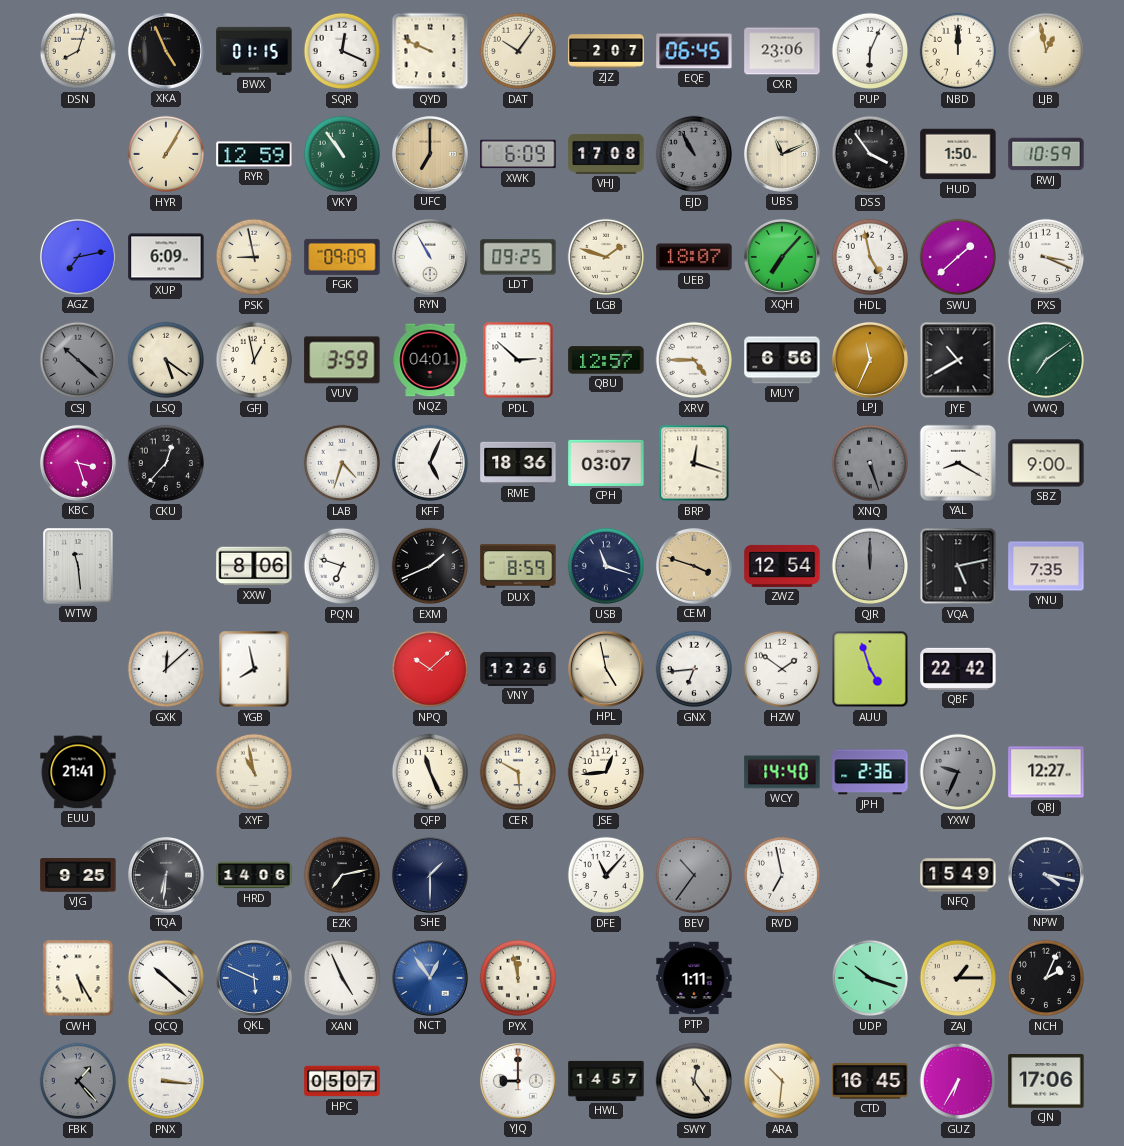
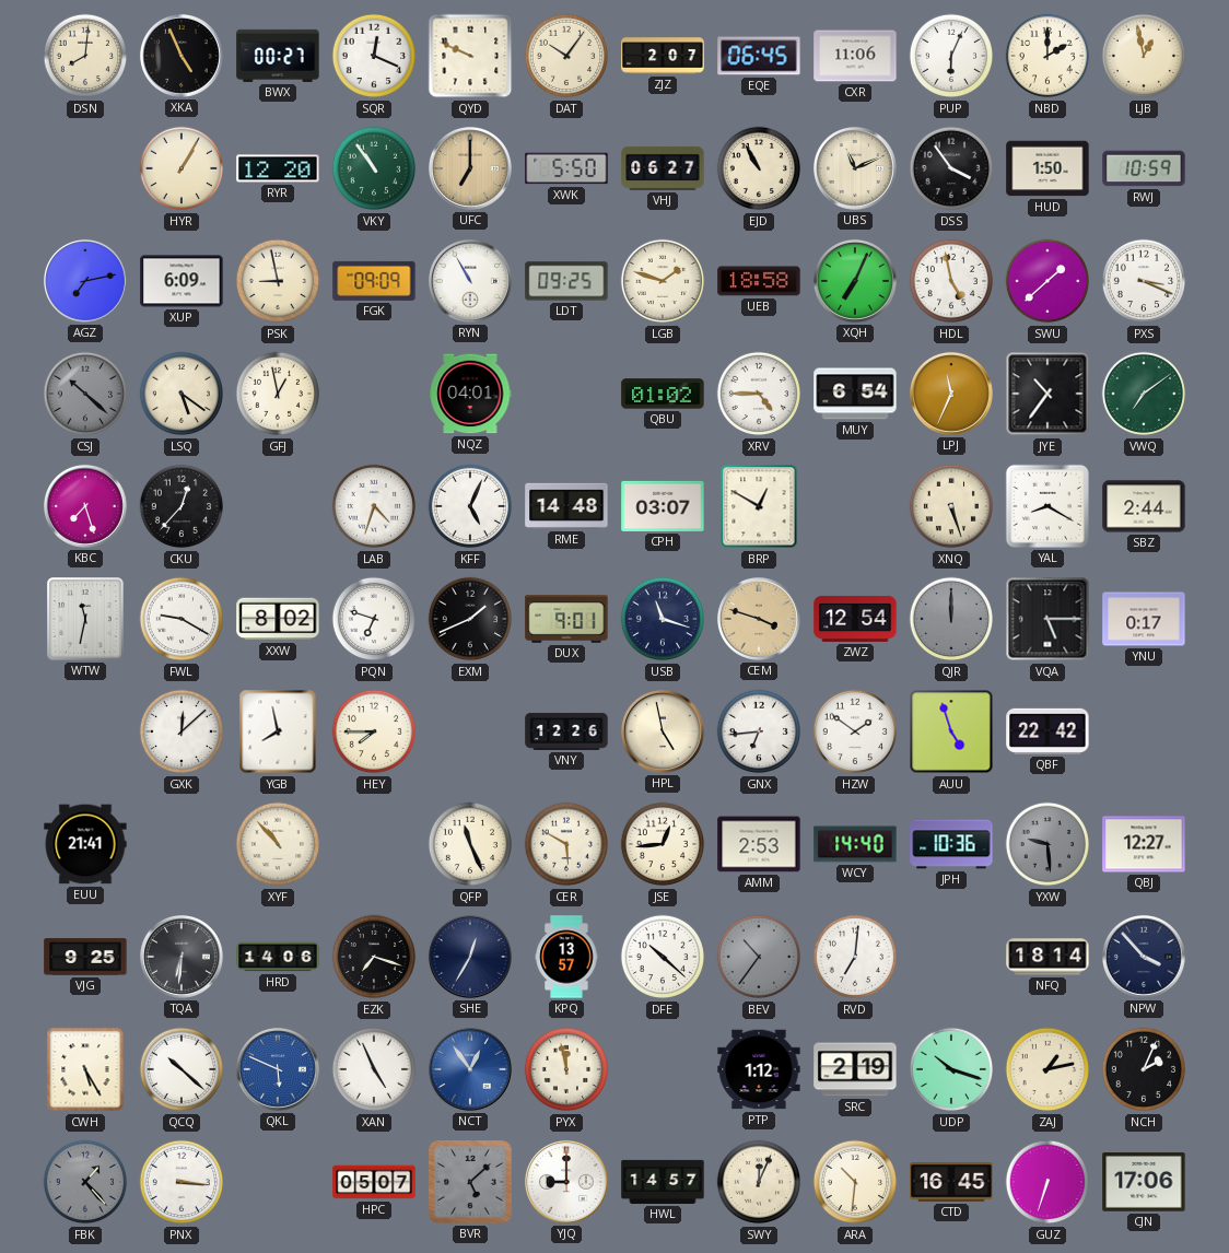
DSN: 8:03 -> 8:01
BWX: 01:15 -> 00:27
CXR: 23:06 -> 11:06
NBD: 12:00 -> 2:00
RYR: 12:59 -> 12:20
XWK: 6:09 -> 5:50
VHJ: 17:08 -> 06:27
EJD dial: grey -> cream
UEB: 18:07 -> 18:58
XQH: 7:07 -> 7:04
VUV: 3:59 -> none
PDL: 2:52 -> none
QBU: 12:57 -> 01:02
MUY: 6:56 -> 6:54
JYE: 10:40 -> 10:36
KBC: 3:27 -> 7:27
RME: 18:36 -> 14:48
BRP: 12:18 -> 12:50
XNQ dial: grey -> cream
SBZ: 9:00 -> 2:44
WTW: 11:29 -> 11:32
FWL: none -> 9:20
XXW: 8:06 -> 8:02
DUX: 8:59 -> 9:01
VQA: 5:13 -> 5:15
YNU: 7:35 -> 0:17
HEY: none -> 7:45
NPQ: 10:08 -> none
XYF: 10:58 -> 10:53
AMM: none -> 2:53
JPH: 2:36 -> 10:36
YXW: 9:34 -> 9:29
EZK: 7:13 -> 7:18
SHE: 1:30 -> 12:35
KPQ: none -> 13:57
DFE: 11:07 -> 10:22
RVD: 6:58 -> 7:01
NFQ: 15:49 -> 18:14
NPW: 4:17 -> 3:53
PTP: 1:11 -> 1:12
SRC: none -> 2:19
ZAJ: 1:15 -> 1:13
BVR: none -> 5:08
SWY: 12:24 -> 12:04
GUZ: 6:35 -> 6:33
